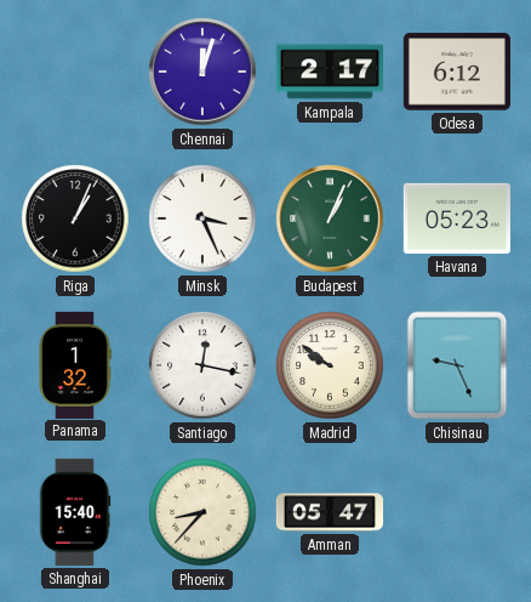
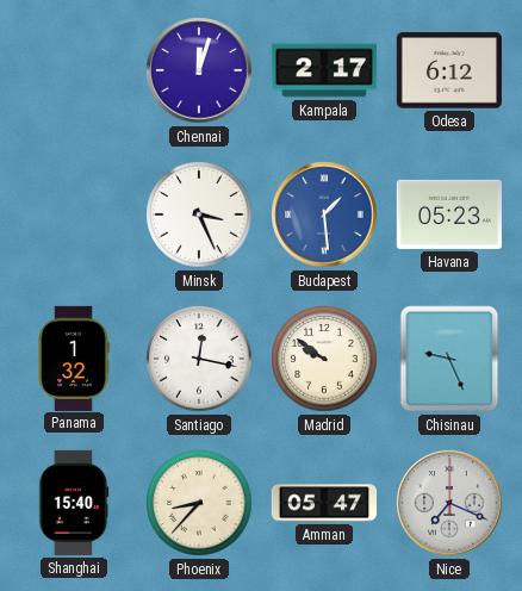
Riga: 1:04 -> none
Budapest: 1:04 -> 1:29
Budapest dial: green -> blue
Nice: none -> 7:19
